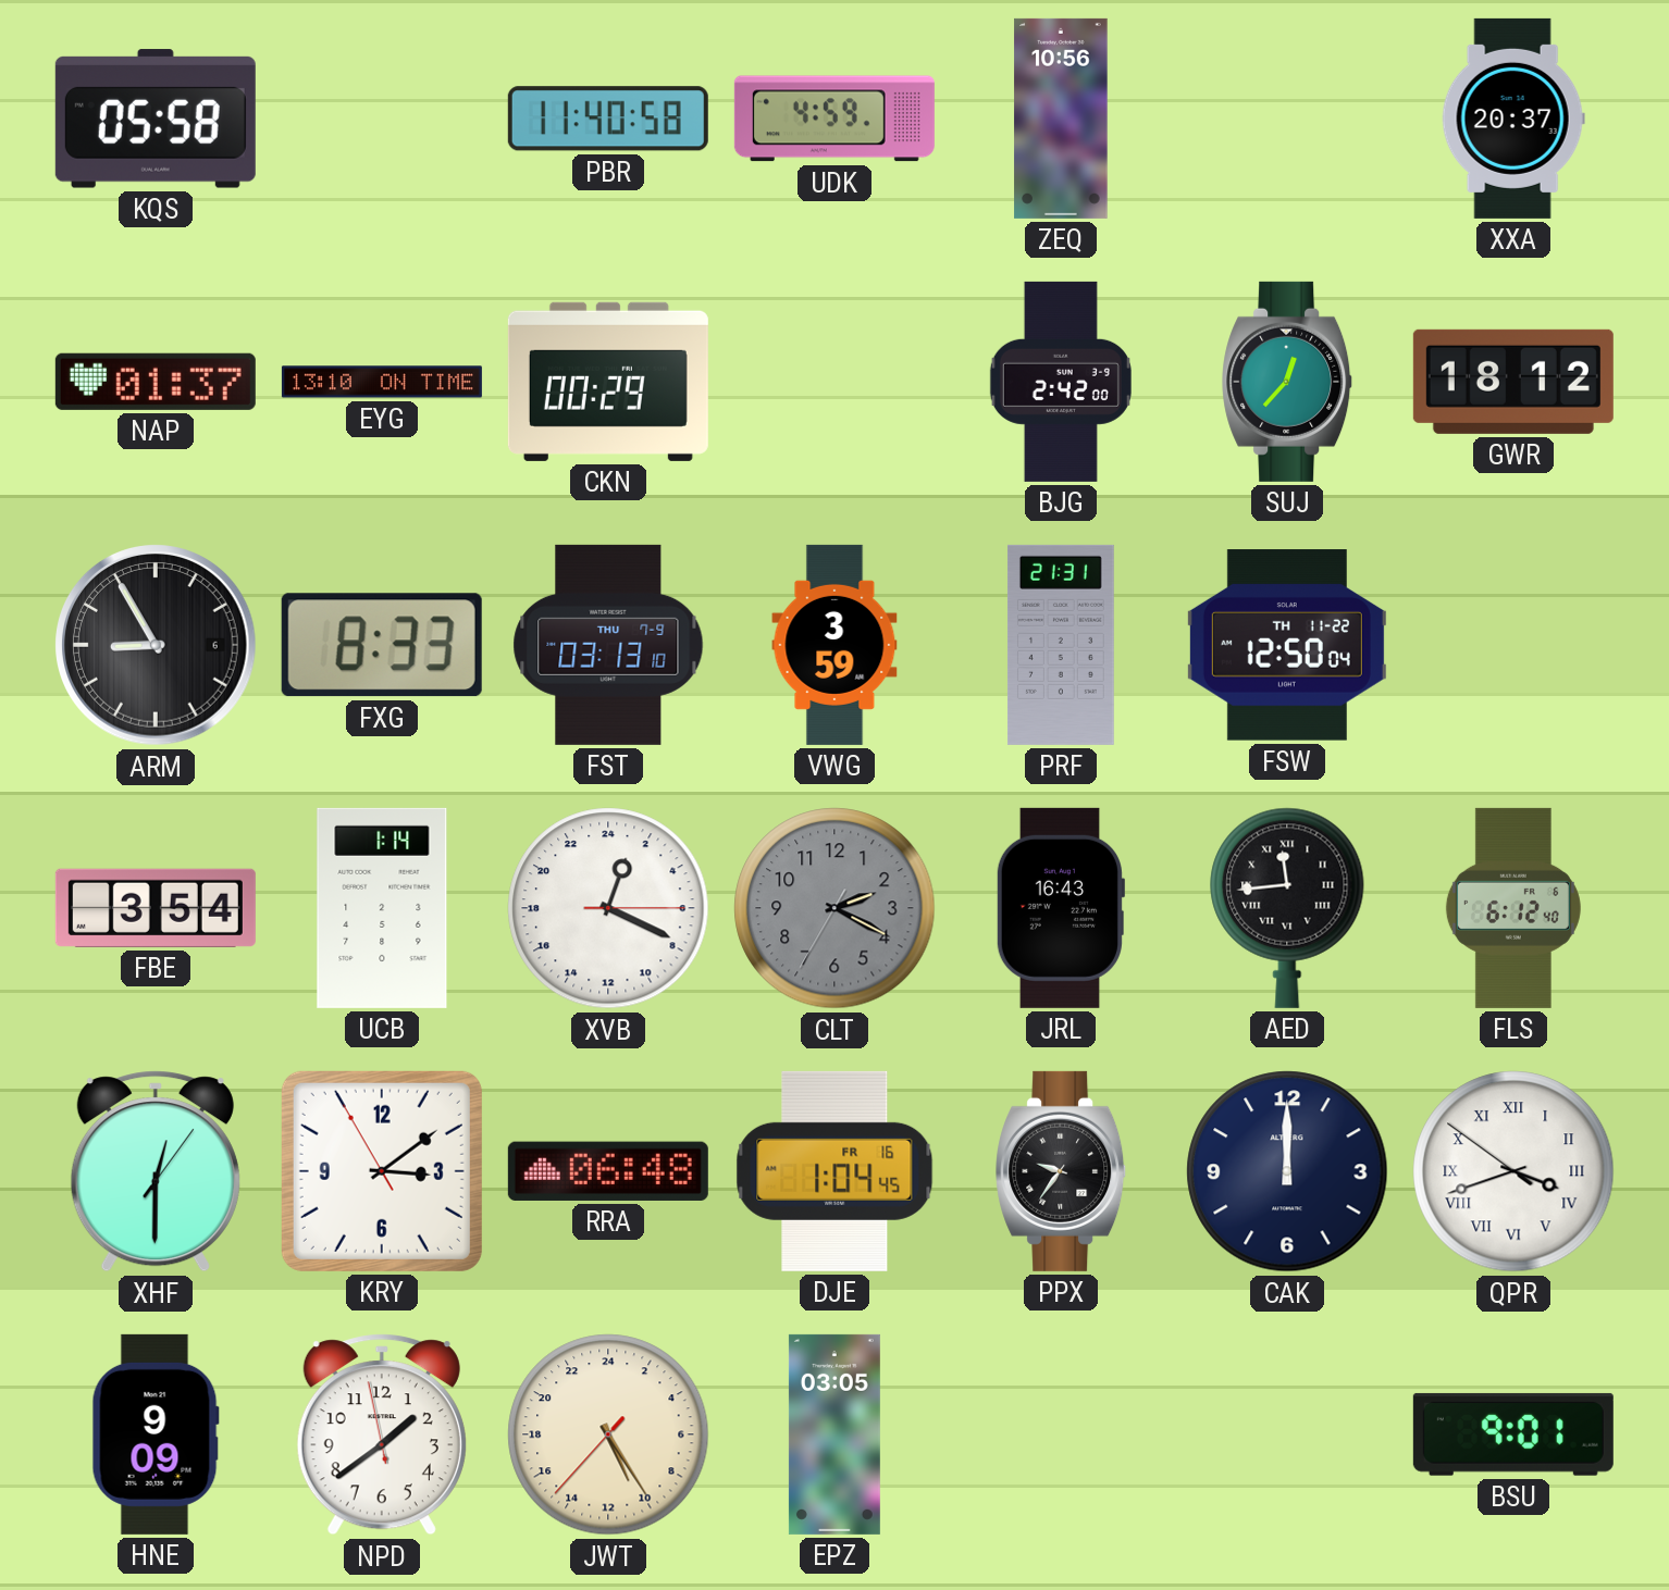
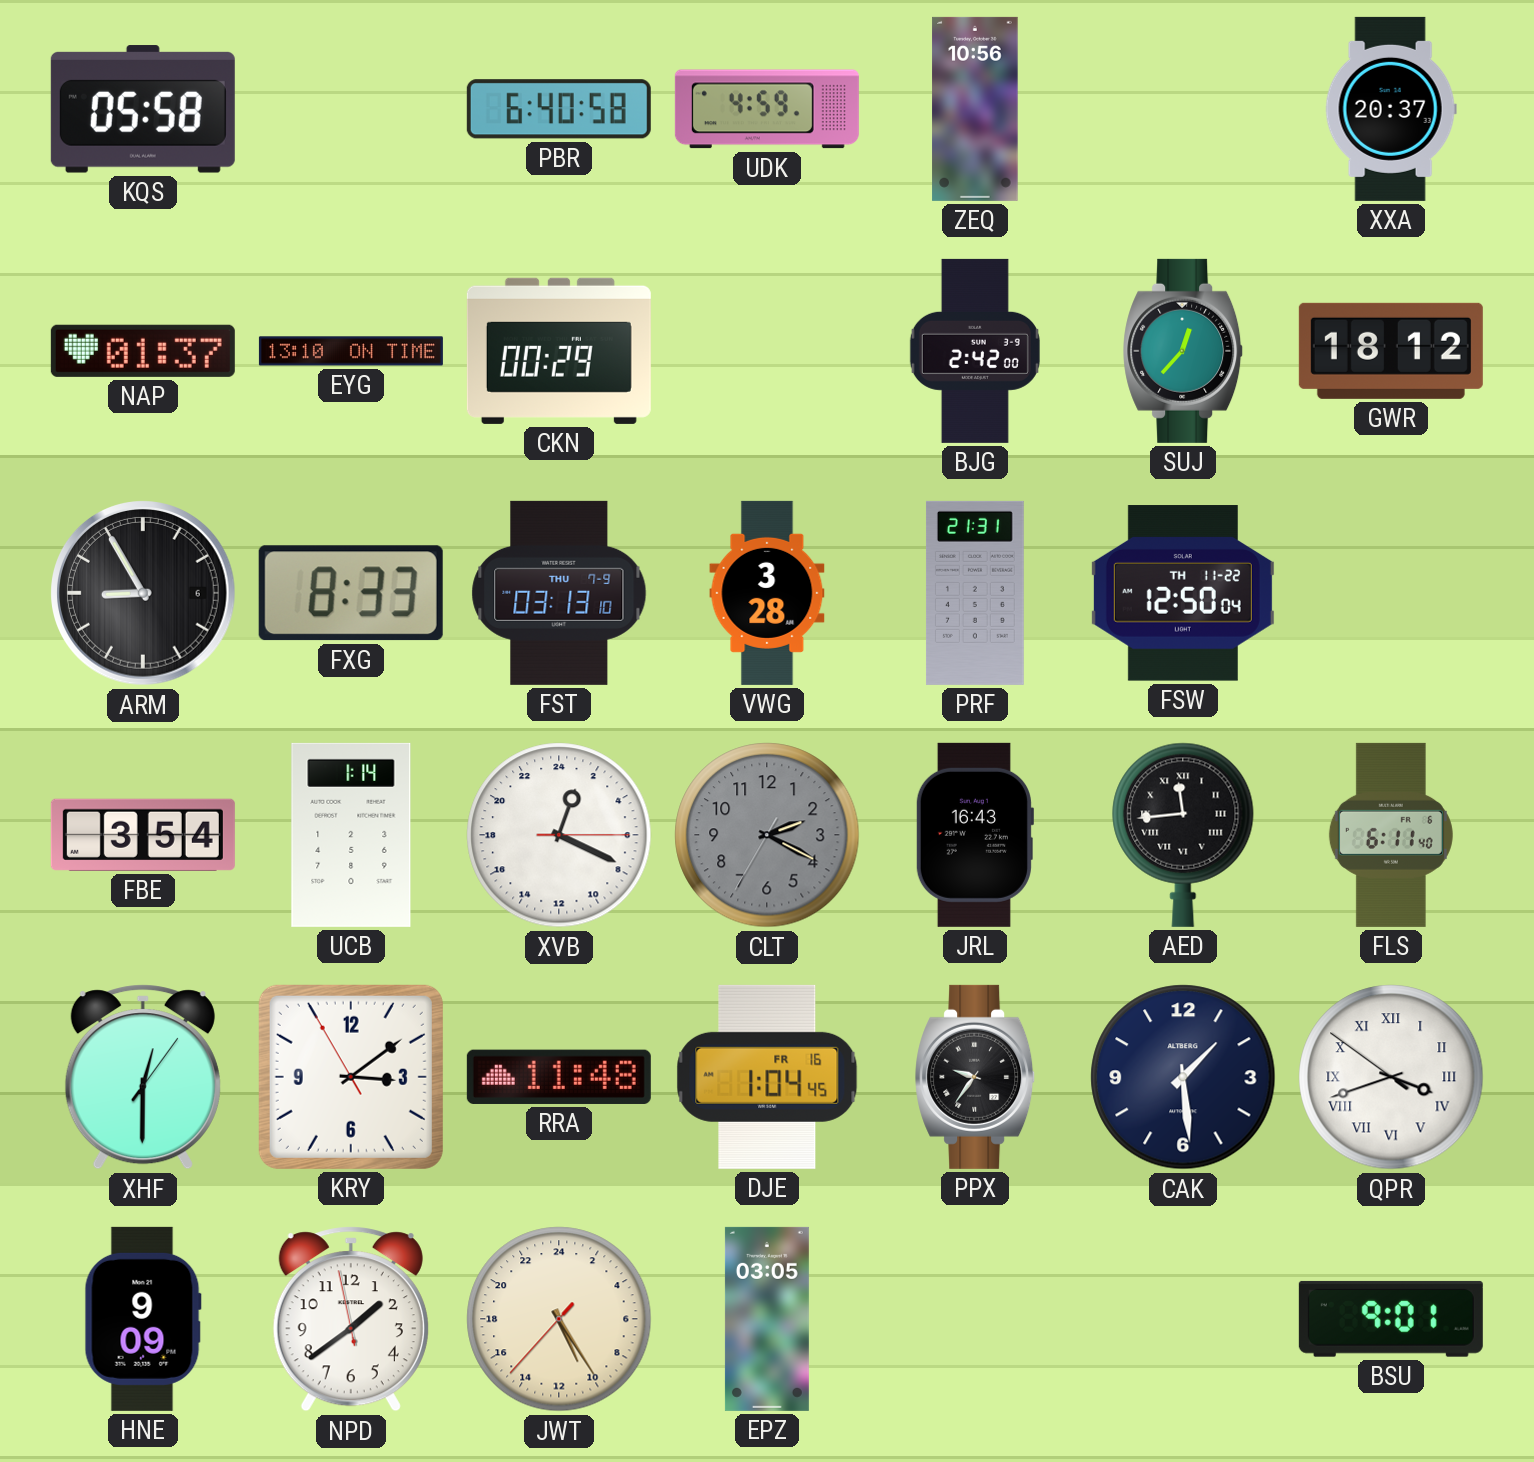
PBR: 11:40 -> 6:40
VWG: 3:59 -> 3:28
FLS: 6:12 -> 6:11
RRA: 06:48 -> 11:48
CAK: 12:00 -> 1:29
